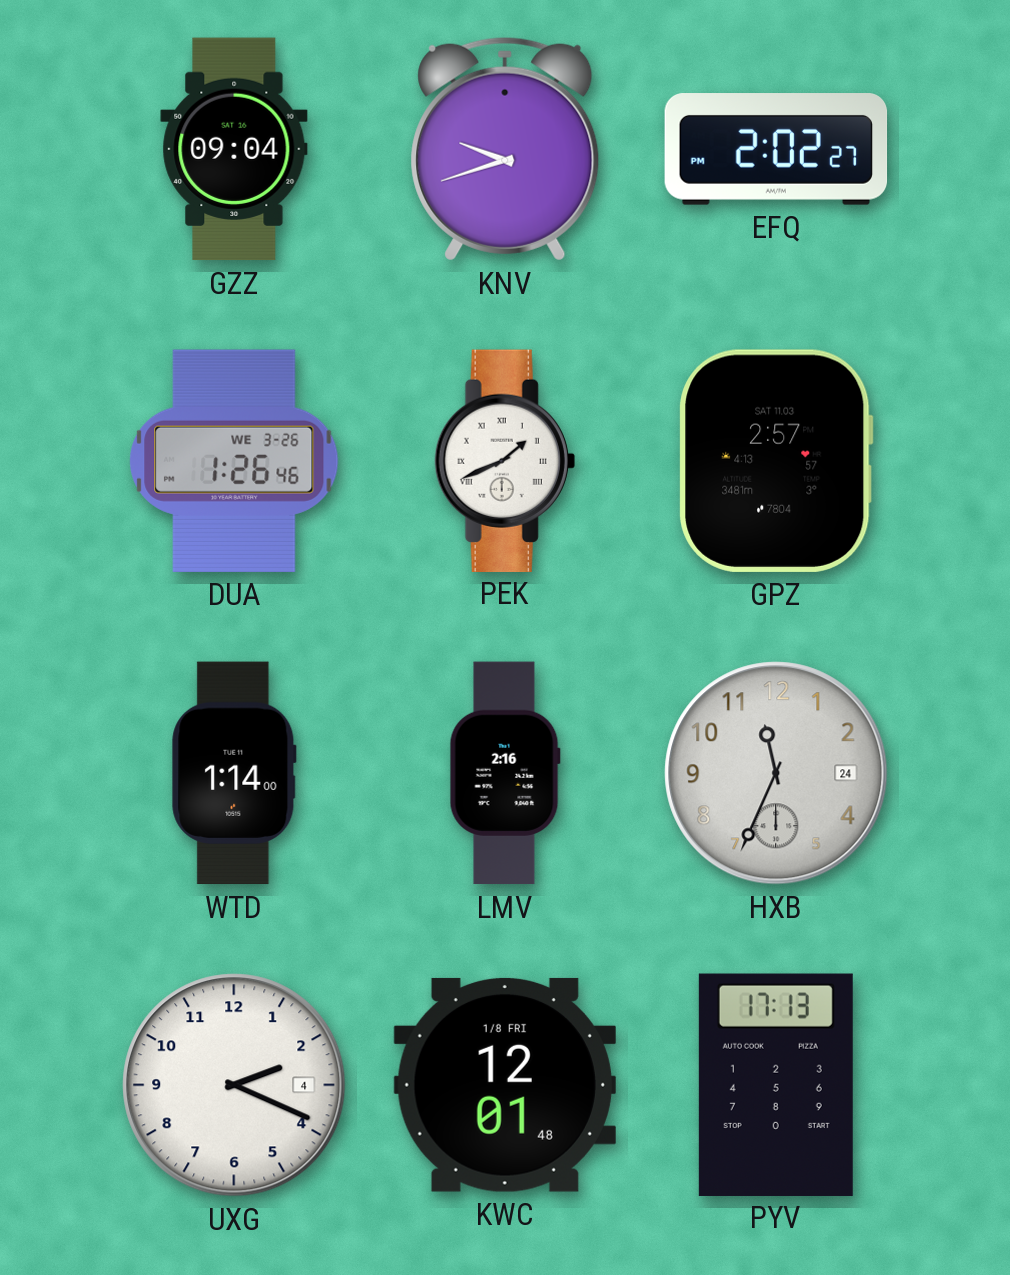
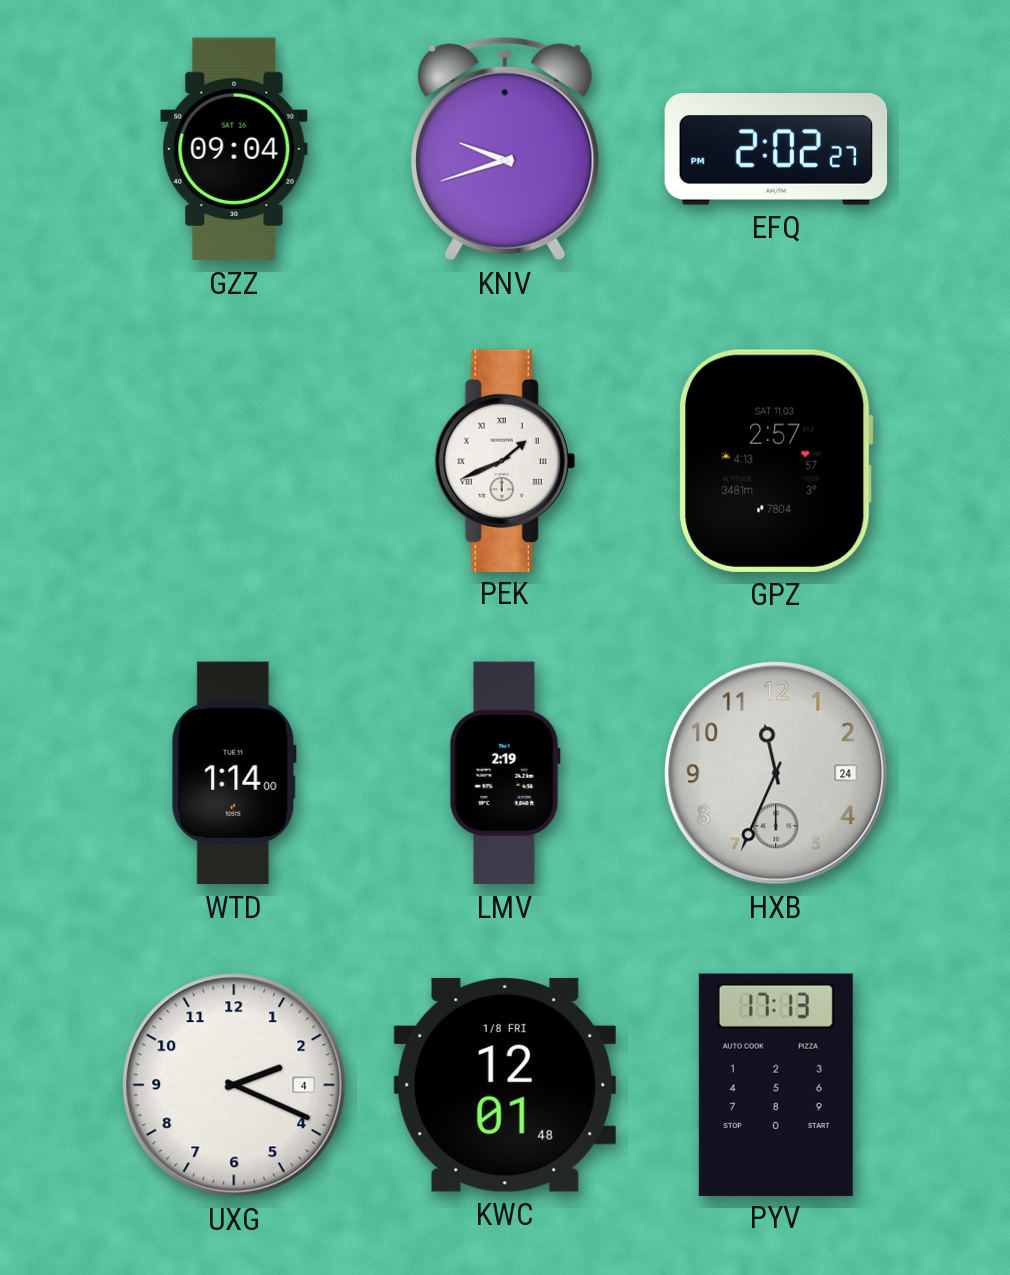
DUA: 1:26 -> none
LMV: 2:16 -> 2:19
